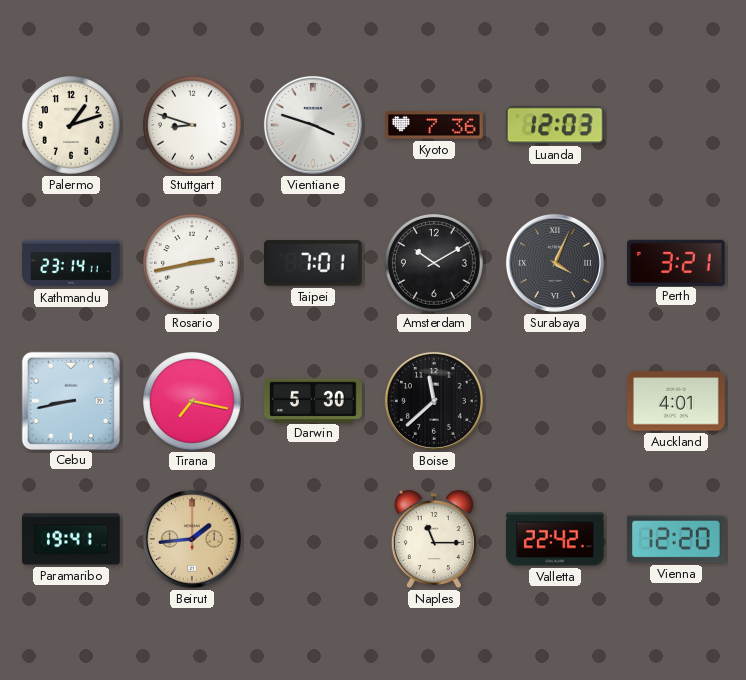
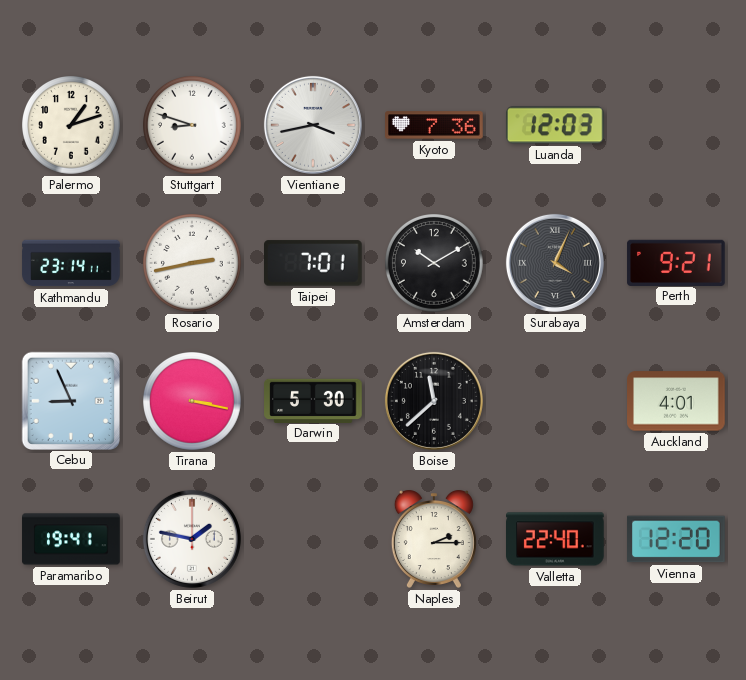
Vientiane: 3:48 -> 3:43
Perth: 3:21 -> 9:21
Cebu: 8:43 -> 8:56
Tirana: 7:17 -> 3:17
Beirut: 1:44 -> 1:47
Beirut dial: champagne -> white
Naples: 11:15 -> 2:15
Valletta: 22:42 -> 22:40
